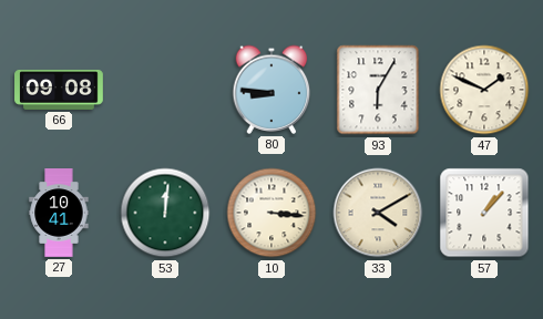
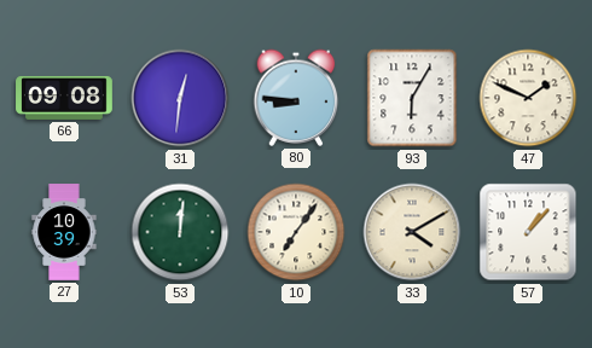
31: none -> 12:31
27: 10:41 -> 10:39
10: 3:16 -> 7:06
